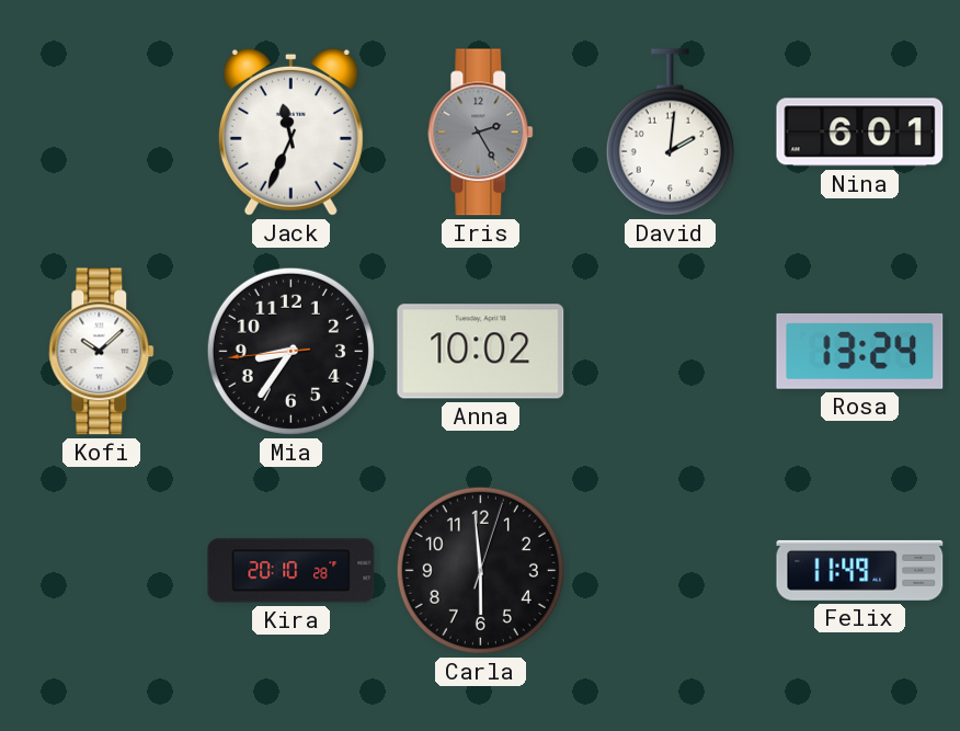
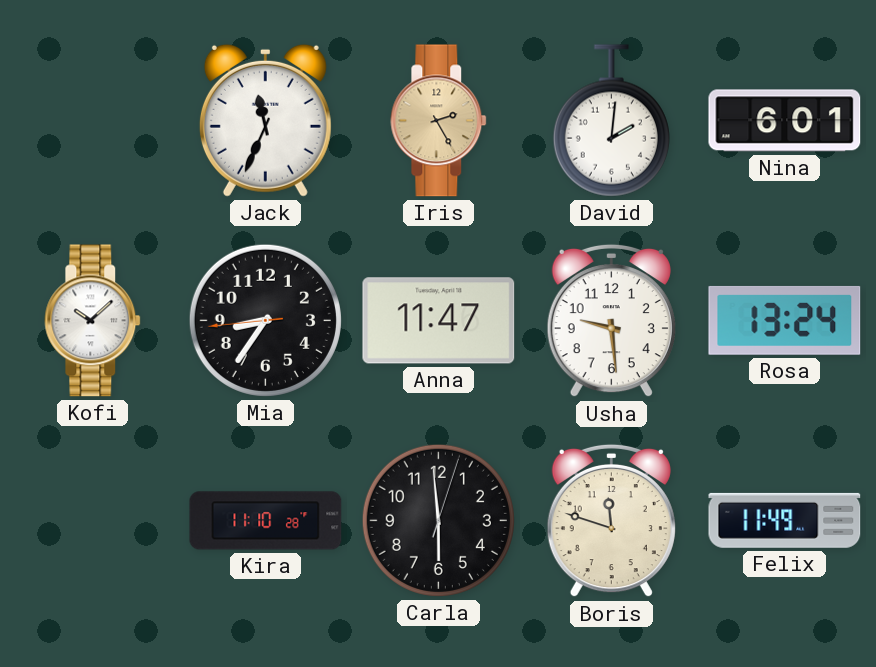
Iris dial: grey -> champagne
Anna: 10:02 -> 11:47
Usha: none -> 9:29
Kira: 20:10 -> 11:10
Boris: none -> 11:48
